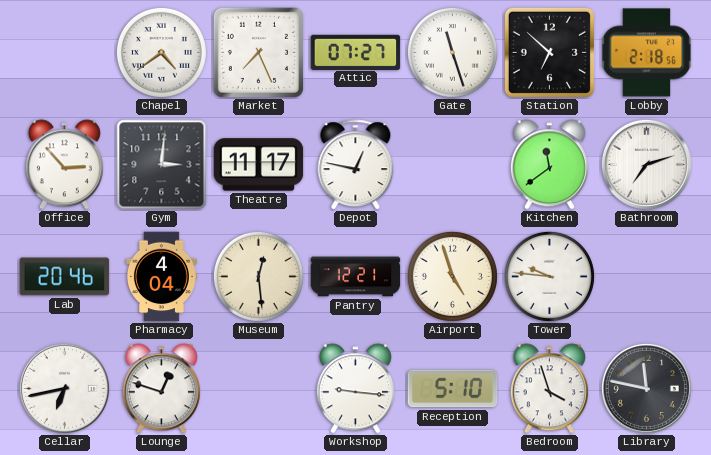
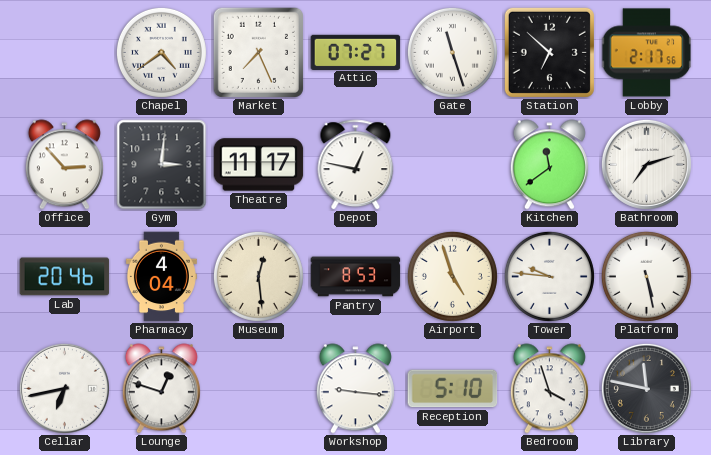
Lobby: 2:18 -> 2:17
Pantry: 12:21 -> 8:53
Platform: none -> 5:28
